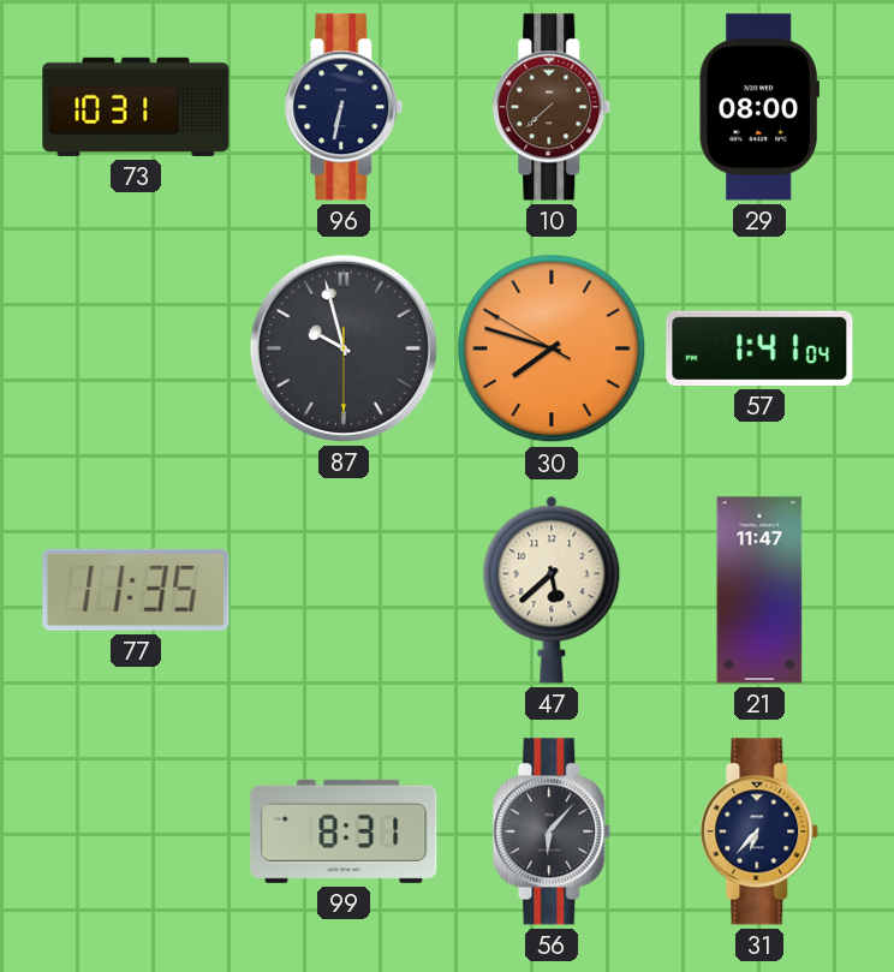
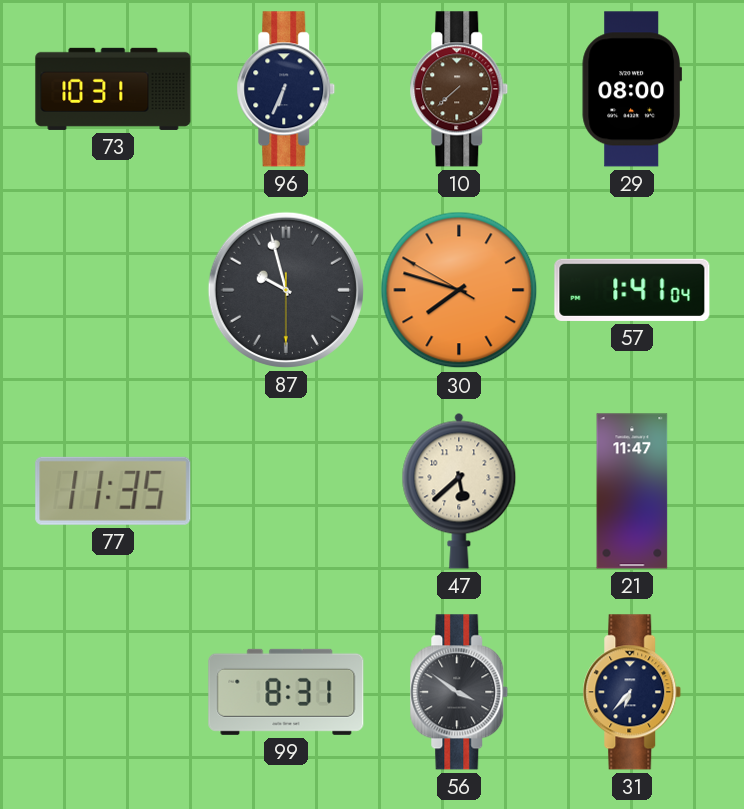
96: 6:32 -> 6:34
56: 6:07 -> 3:51
